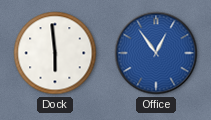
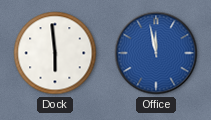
Office: 12:54 -> 11:58
